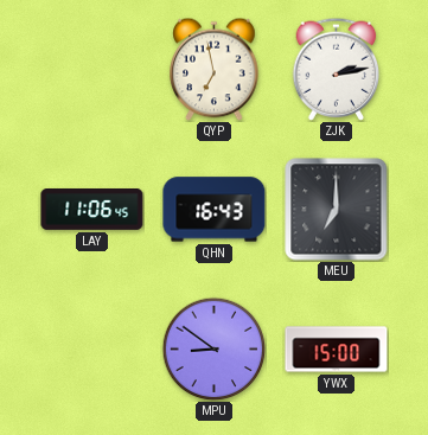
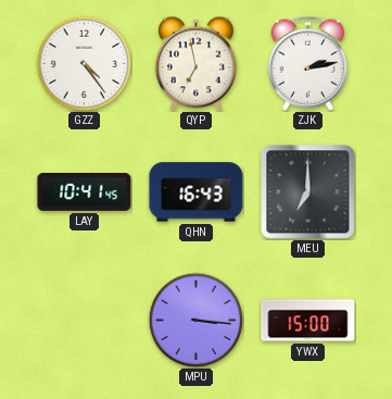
GZZ: none -> 4:24
LAY: 11:06 -> 10:41
MPU: 8:51 -> 3:16
